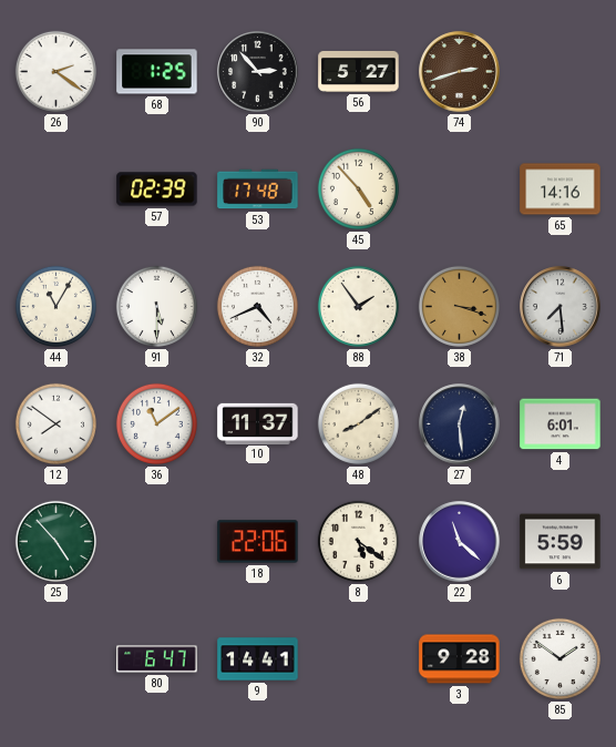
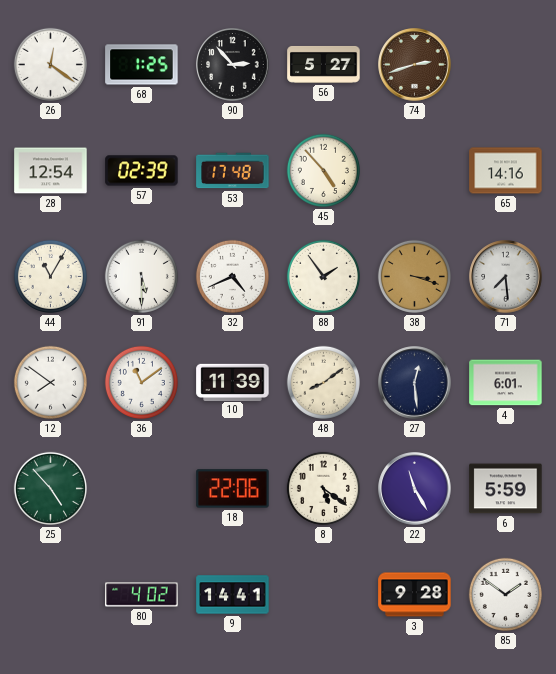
26: 2:21 -> 12:21
28: none -> 12:54
10: 11:37 -> 11:39
22: 11:22 -> 11:25
80: 6:47 -> 4:02
